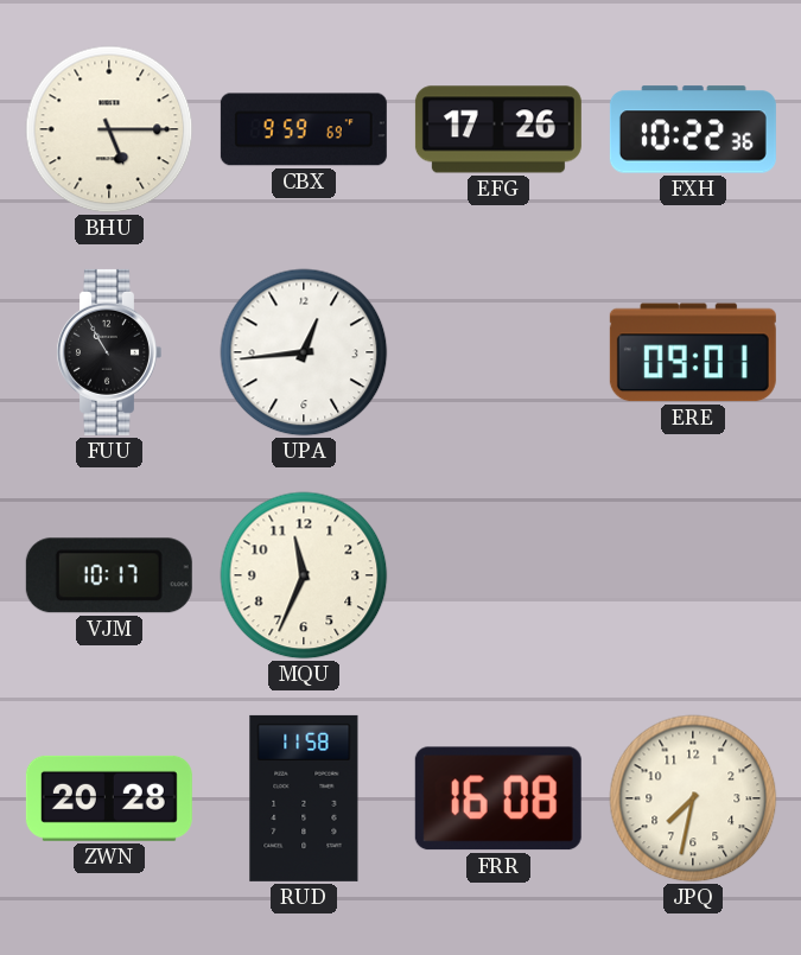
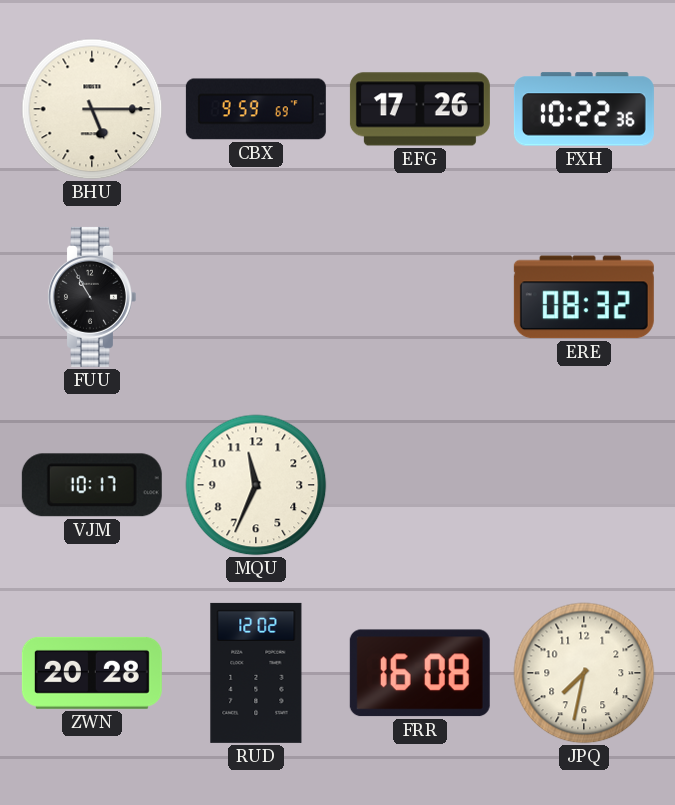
UPA: 12:44 -> none
ERE: 09:01 -> 08:32
RUD: 11:58 -> 12:02
